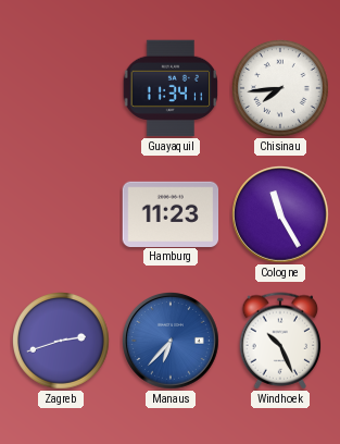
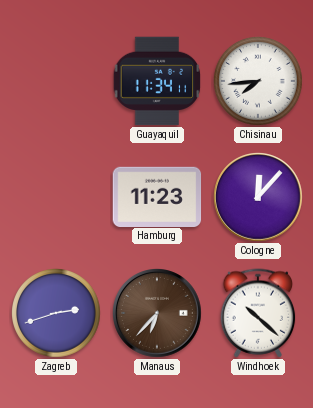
Cologne: 11:25 -> 12:07
Manaus dial: blue -> brown
Windhoek: 10:26 -> 10:22
